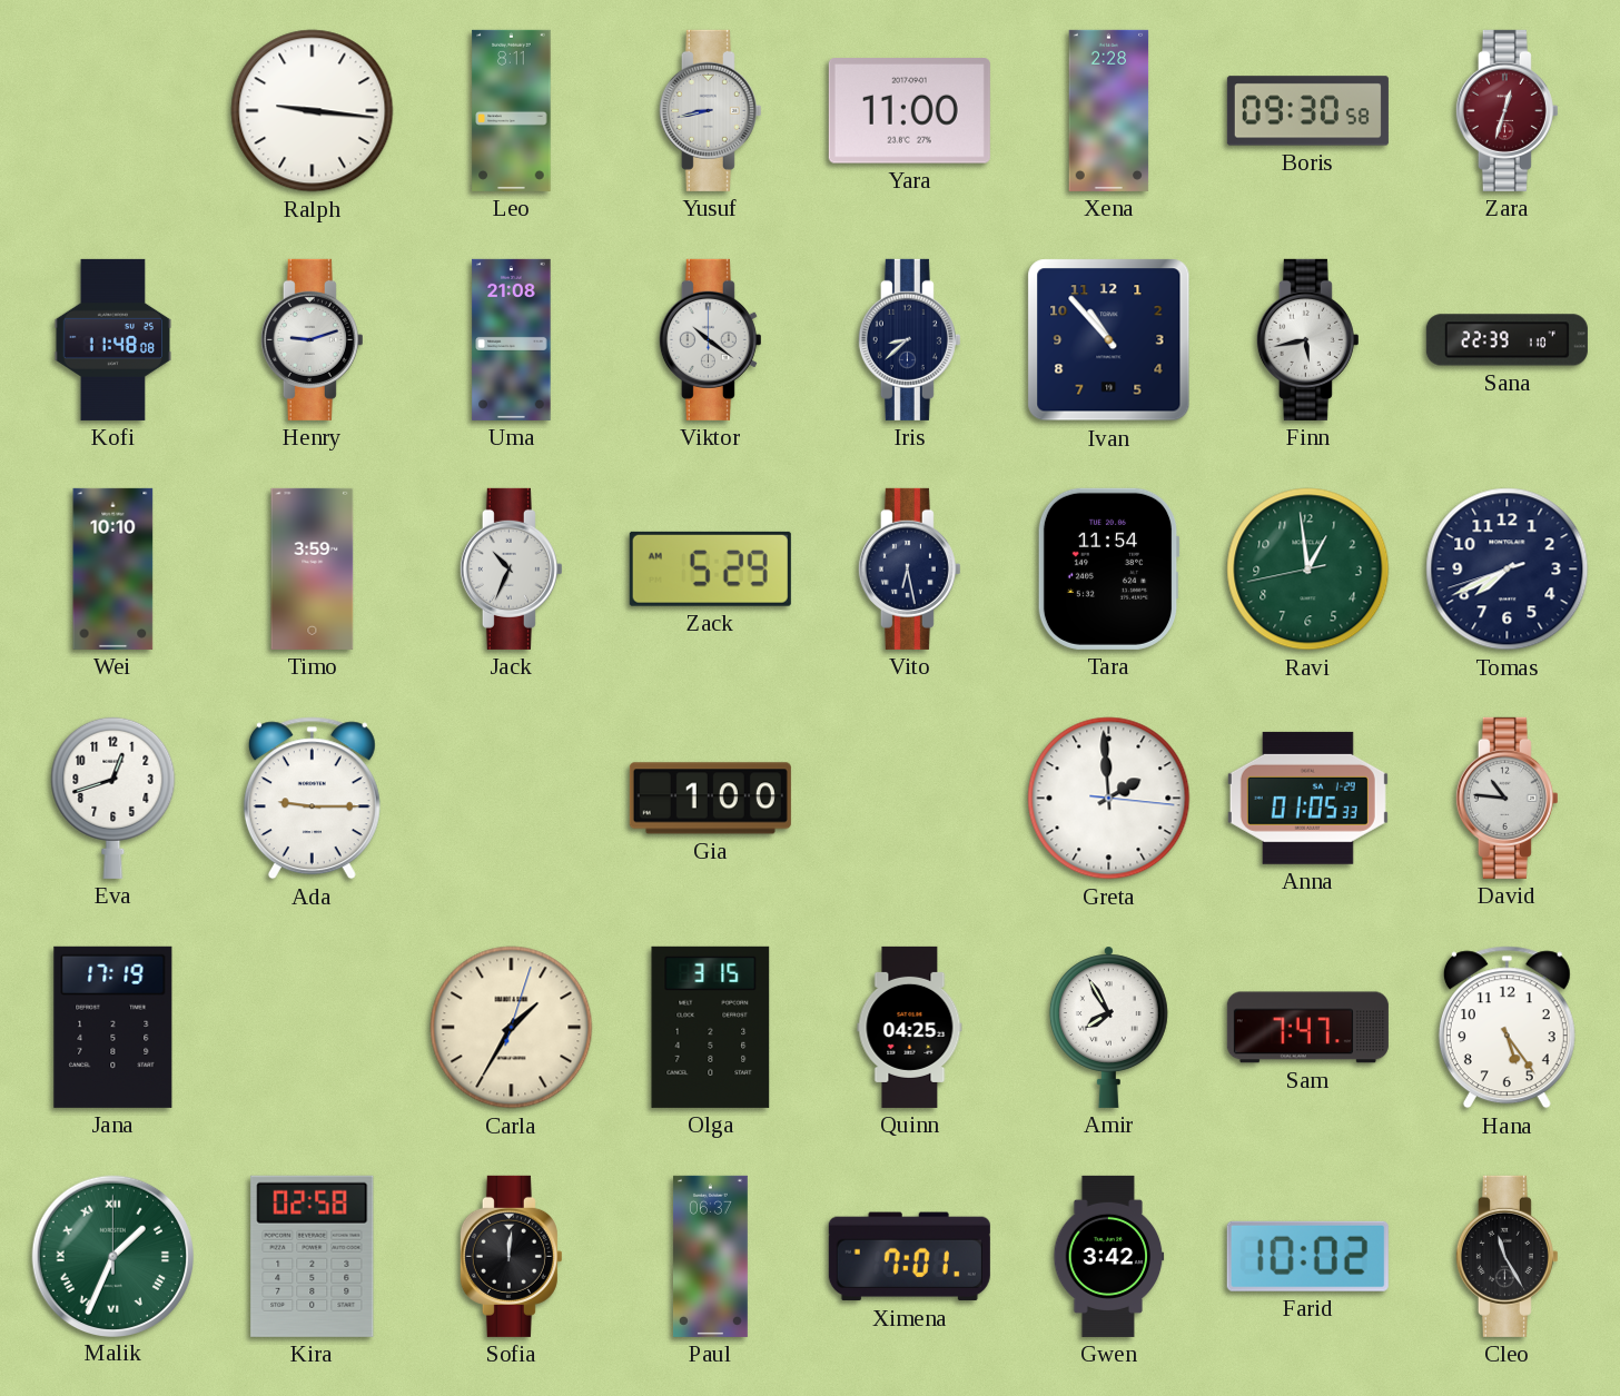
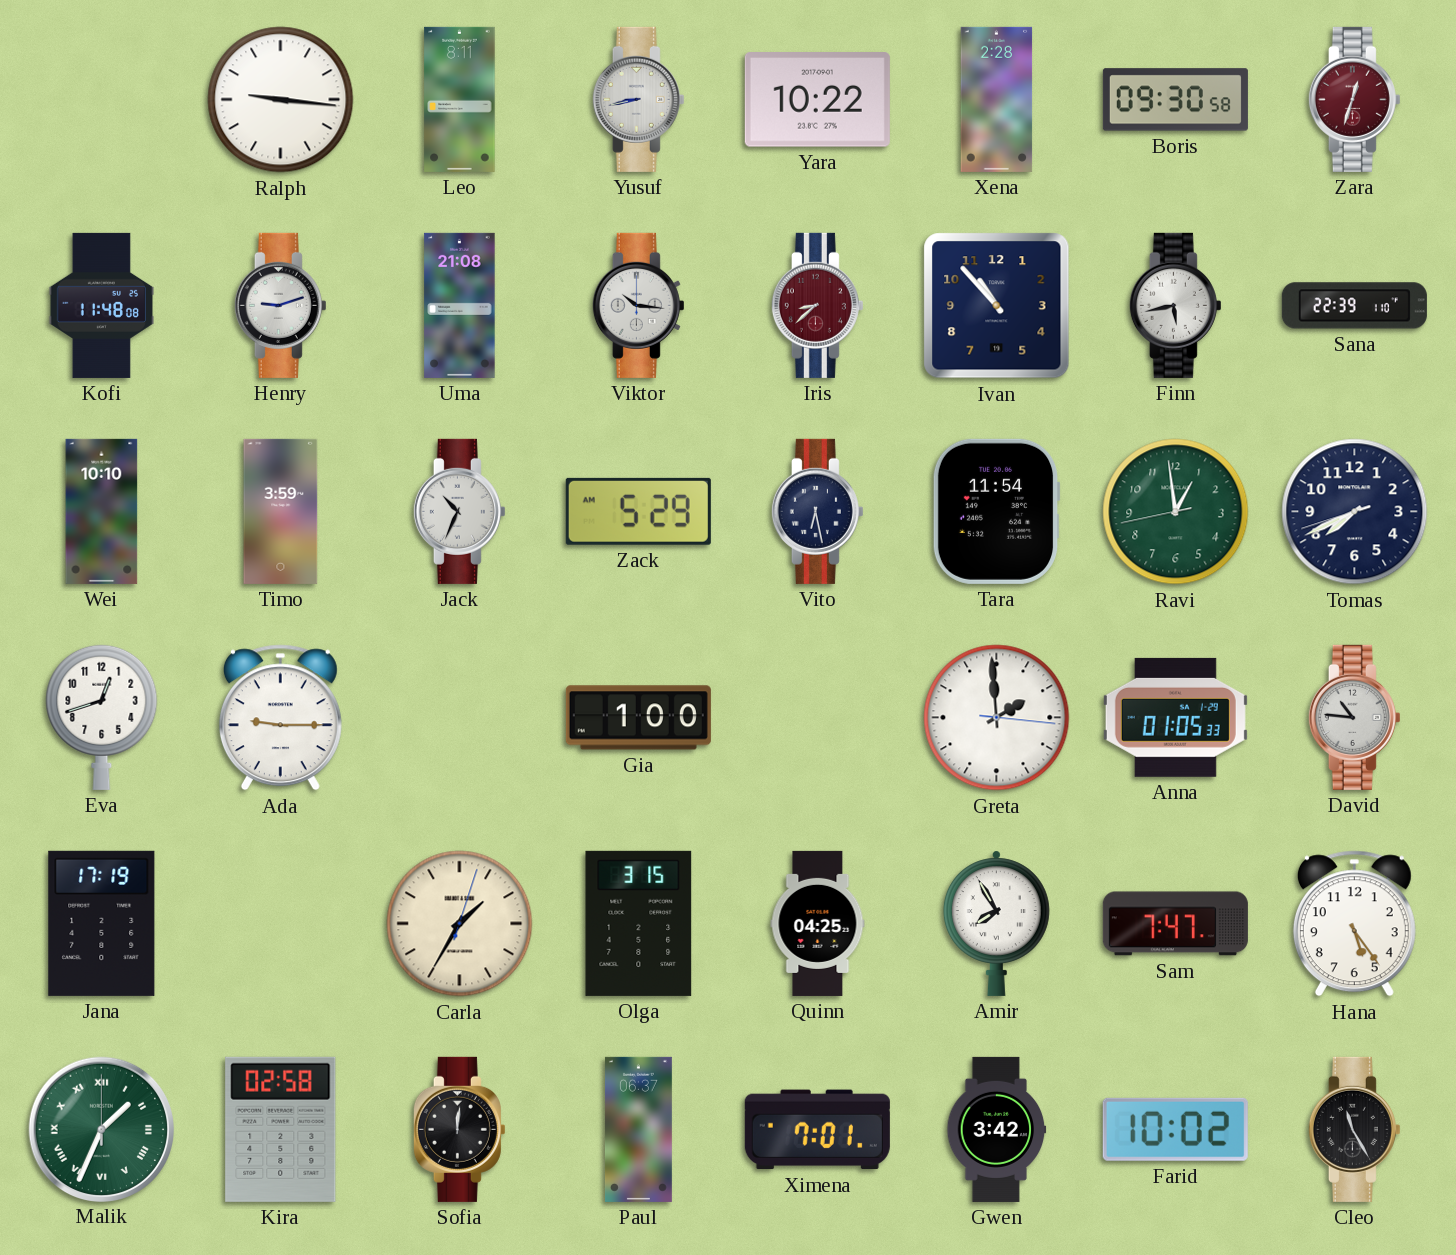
Yara: 11:00 -> 10:22
Viktor: 10:21 -> 10:16
Iris dial: navy -> burgundy
